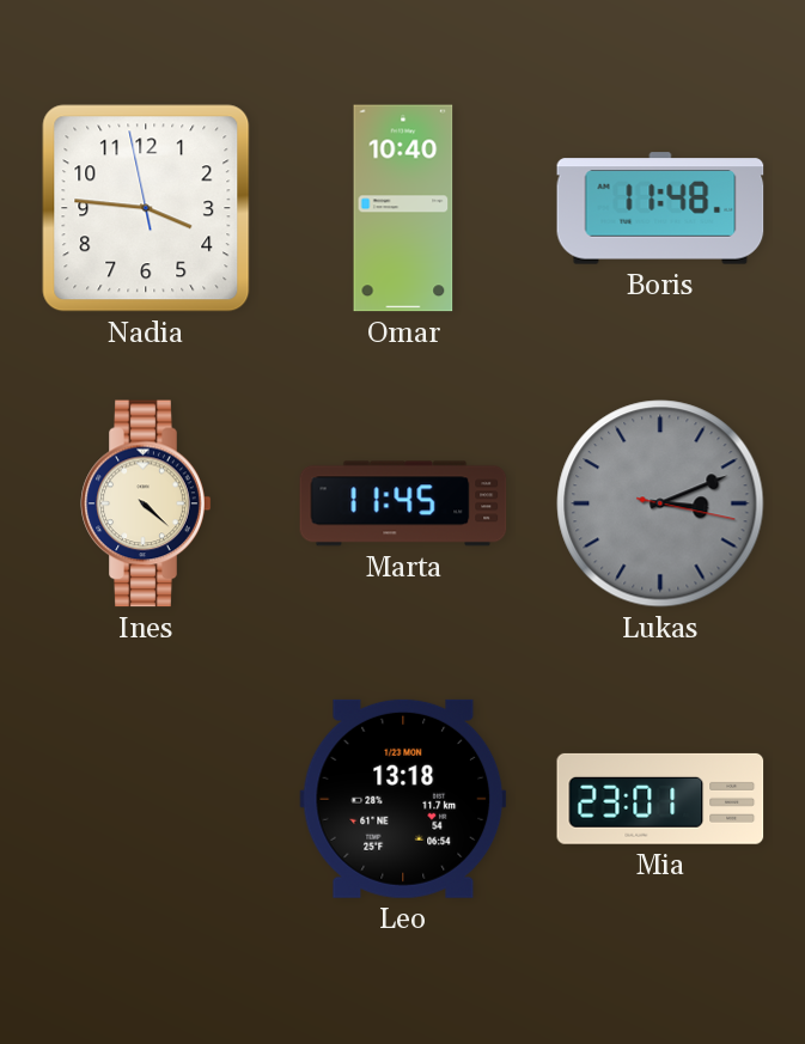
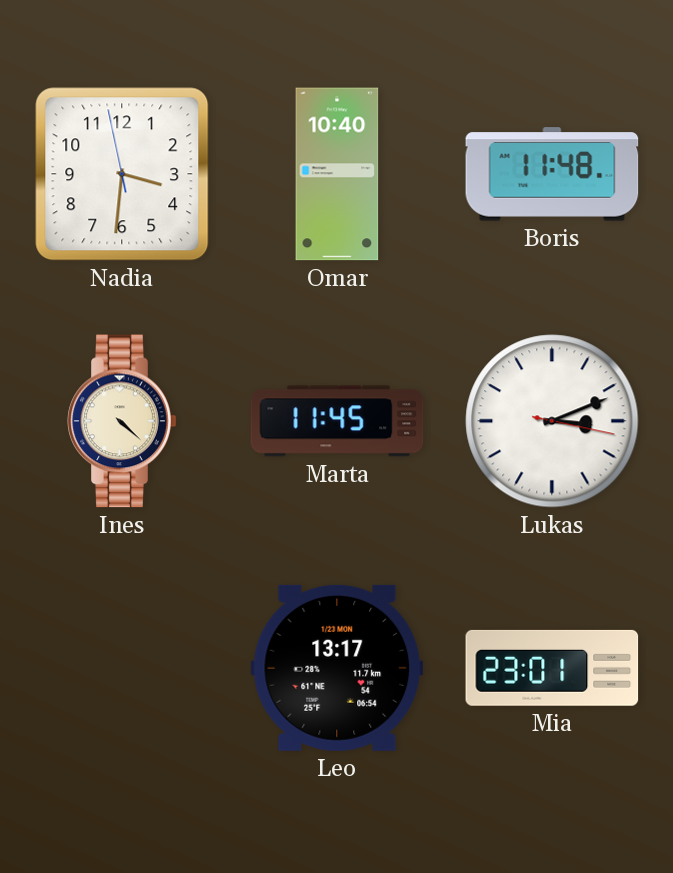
Nadia: 3:45 -> 3:30
Lukas dial: grey -> white
Leo: 13:18 -> 13:17
